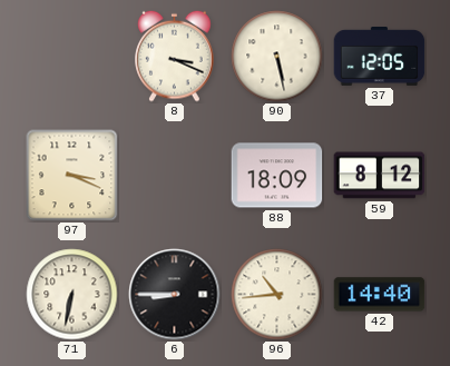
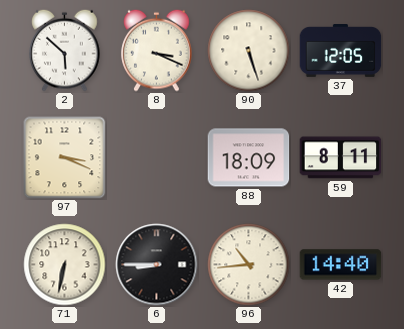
2: none -> 5:52
90: 5:28 -> 5:27
59: 8:12 -> 8:11
